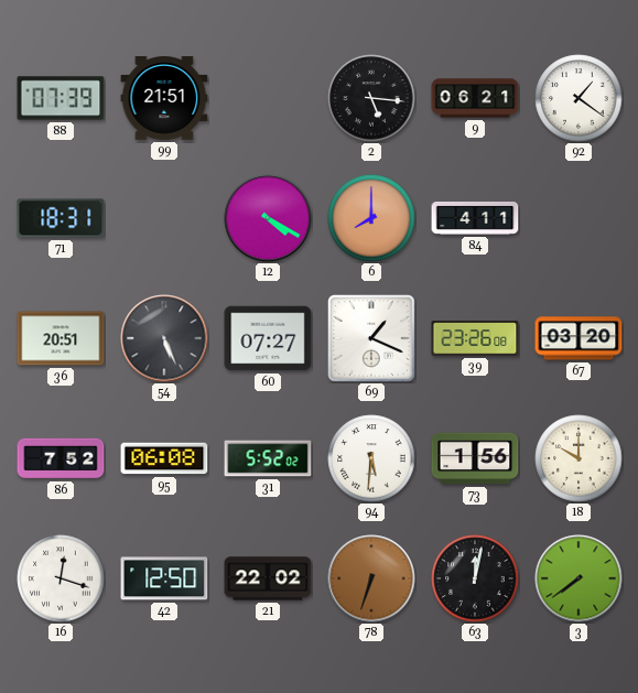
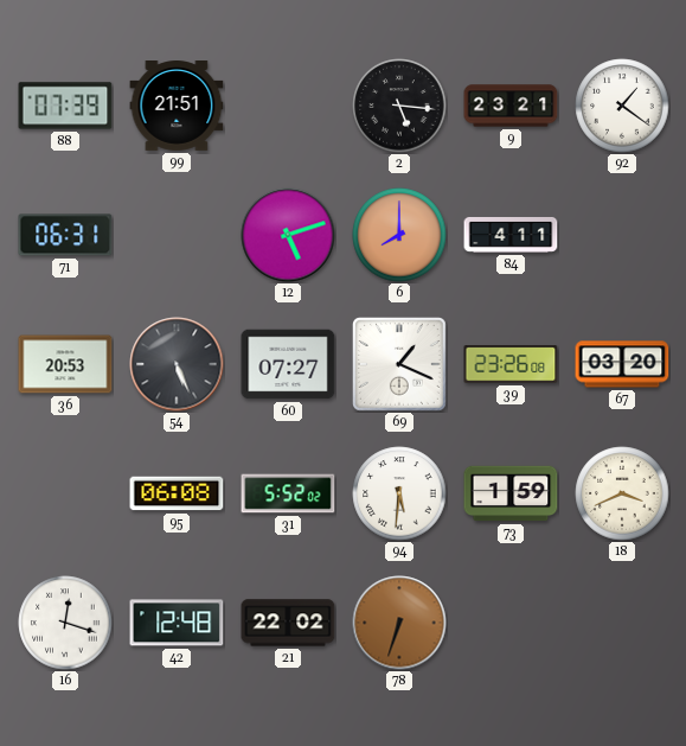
9: 06:21 -> 23:21
71: 18:31 -> 06:31
12: 4:20 -> 5:12
36: 20:51 -> 20:53
86: 7:52 -> none
73: 1:56 -> 1:59
18: 10:00 -> 3:41
42: 12:50 -> 12:48
63: 12:02 -> none
3: 7:39 -> none
